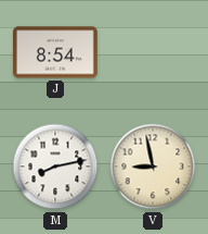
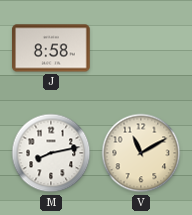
J: 8:54 -> 8:58
V: 8:58 -> 11:10
